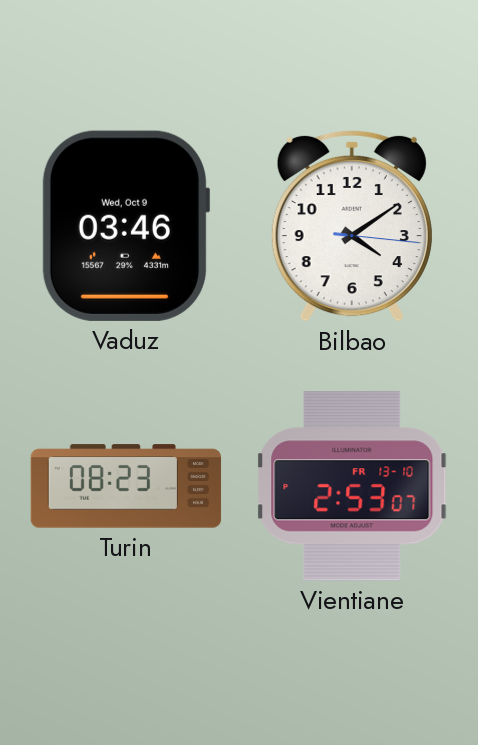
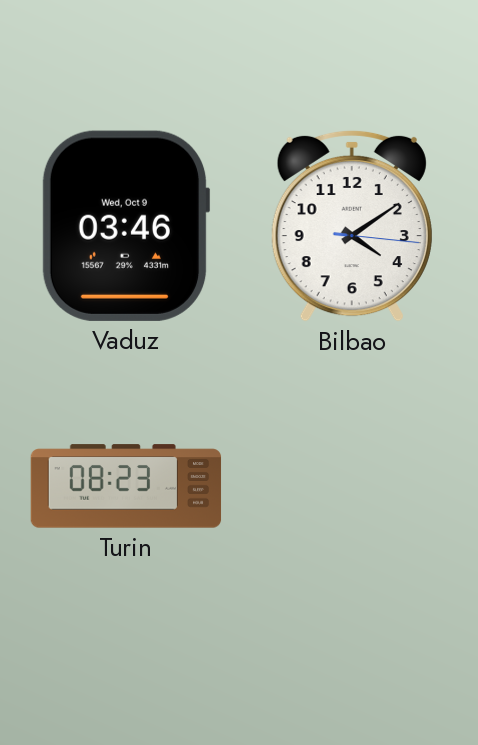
Vientiane: 2:53 -> none
